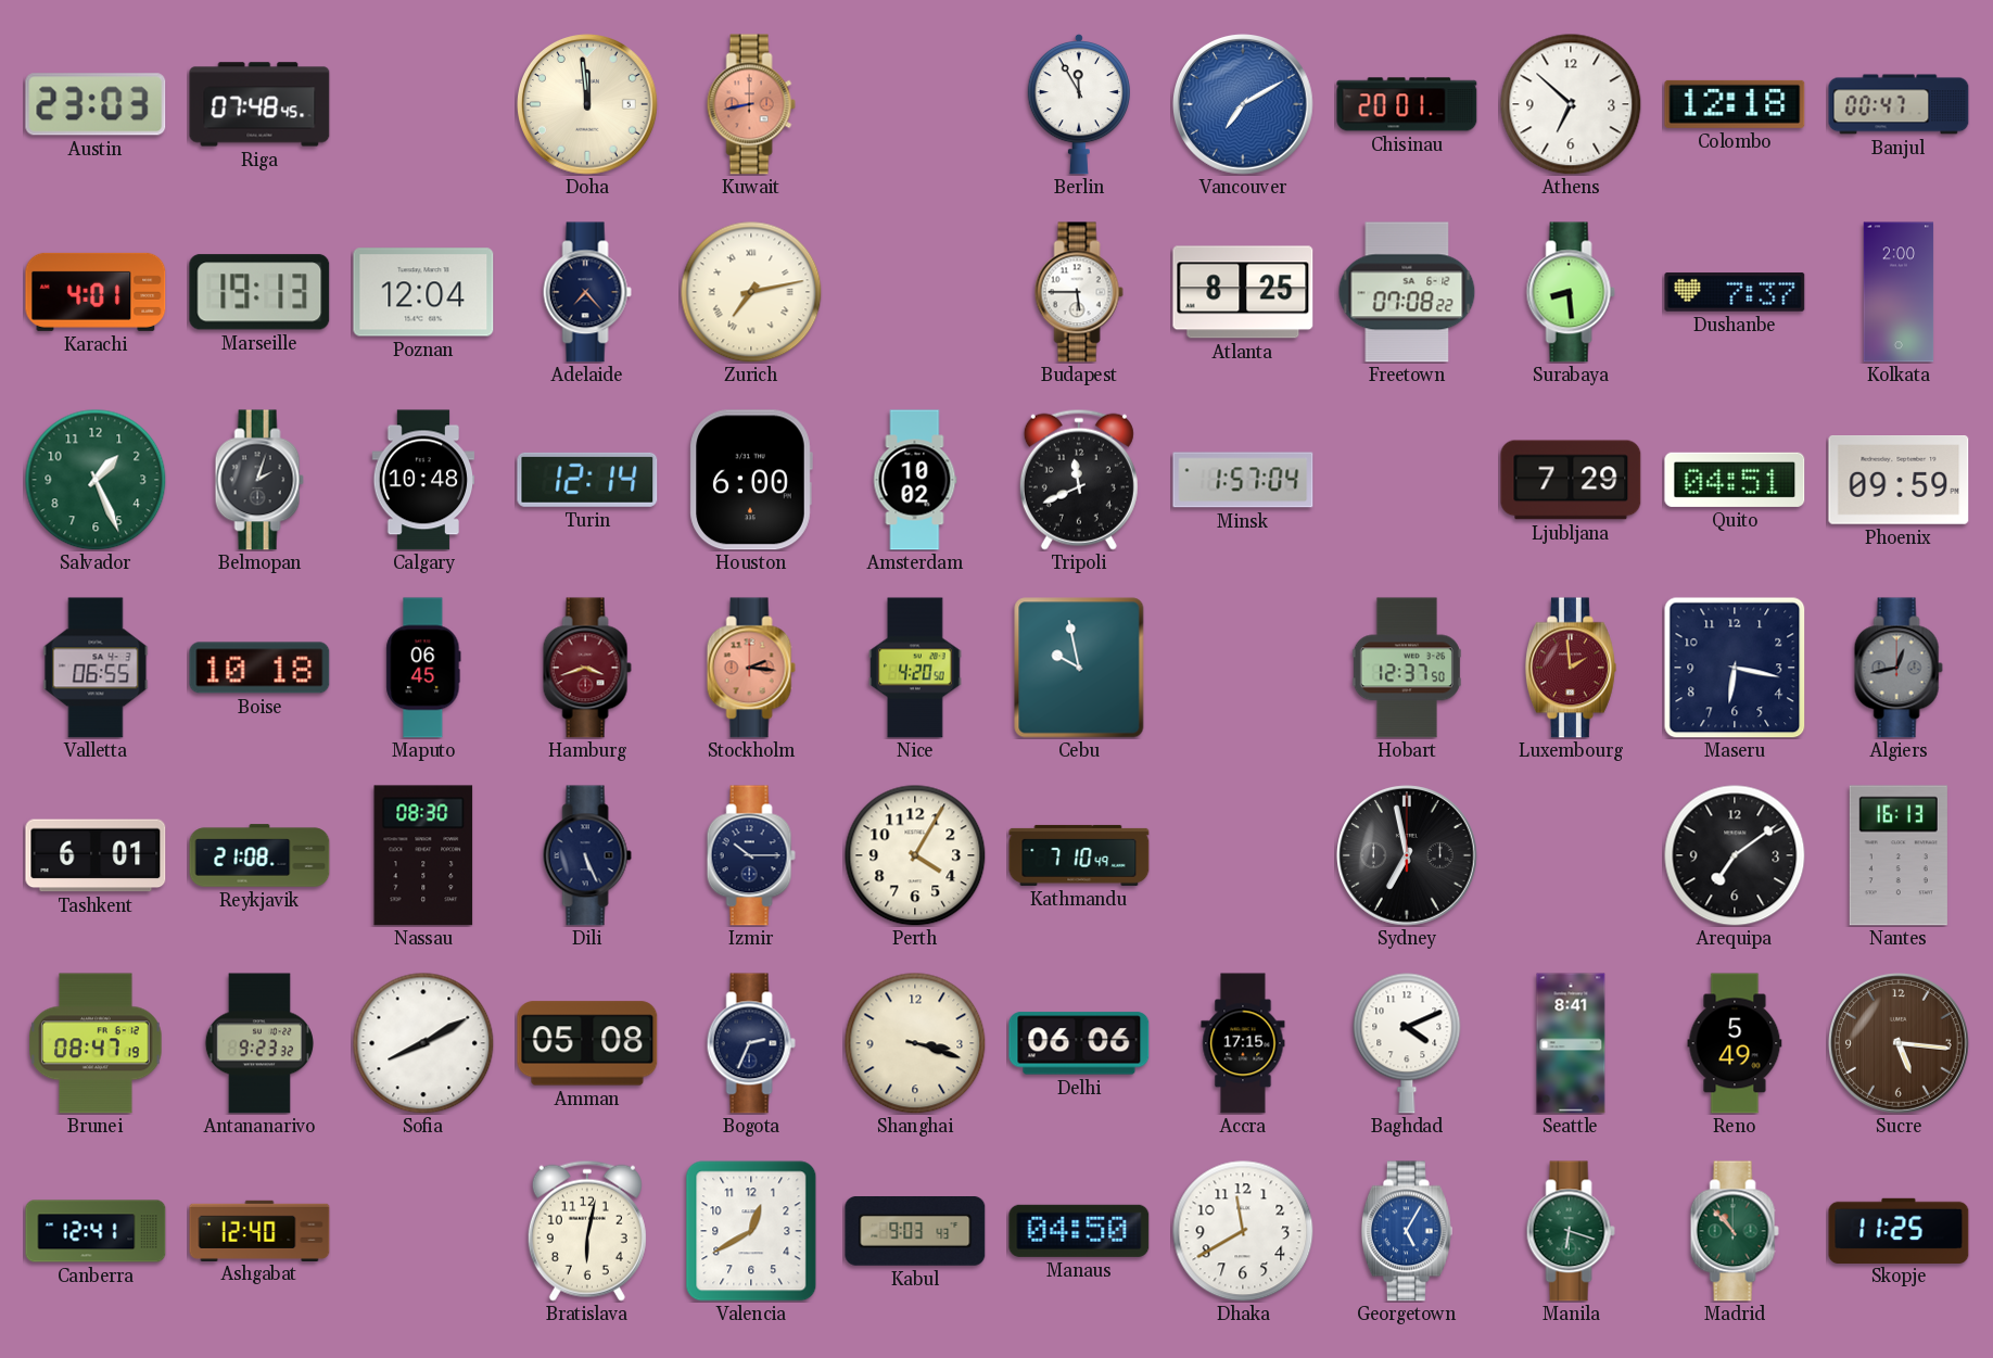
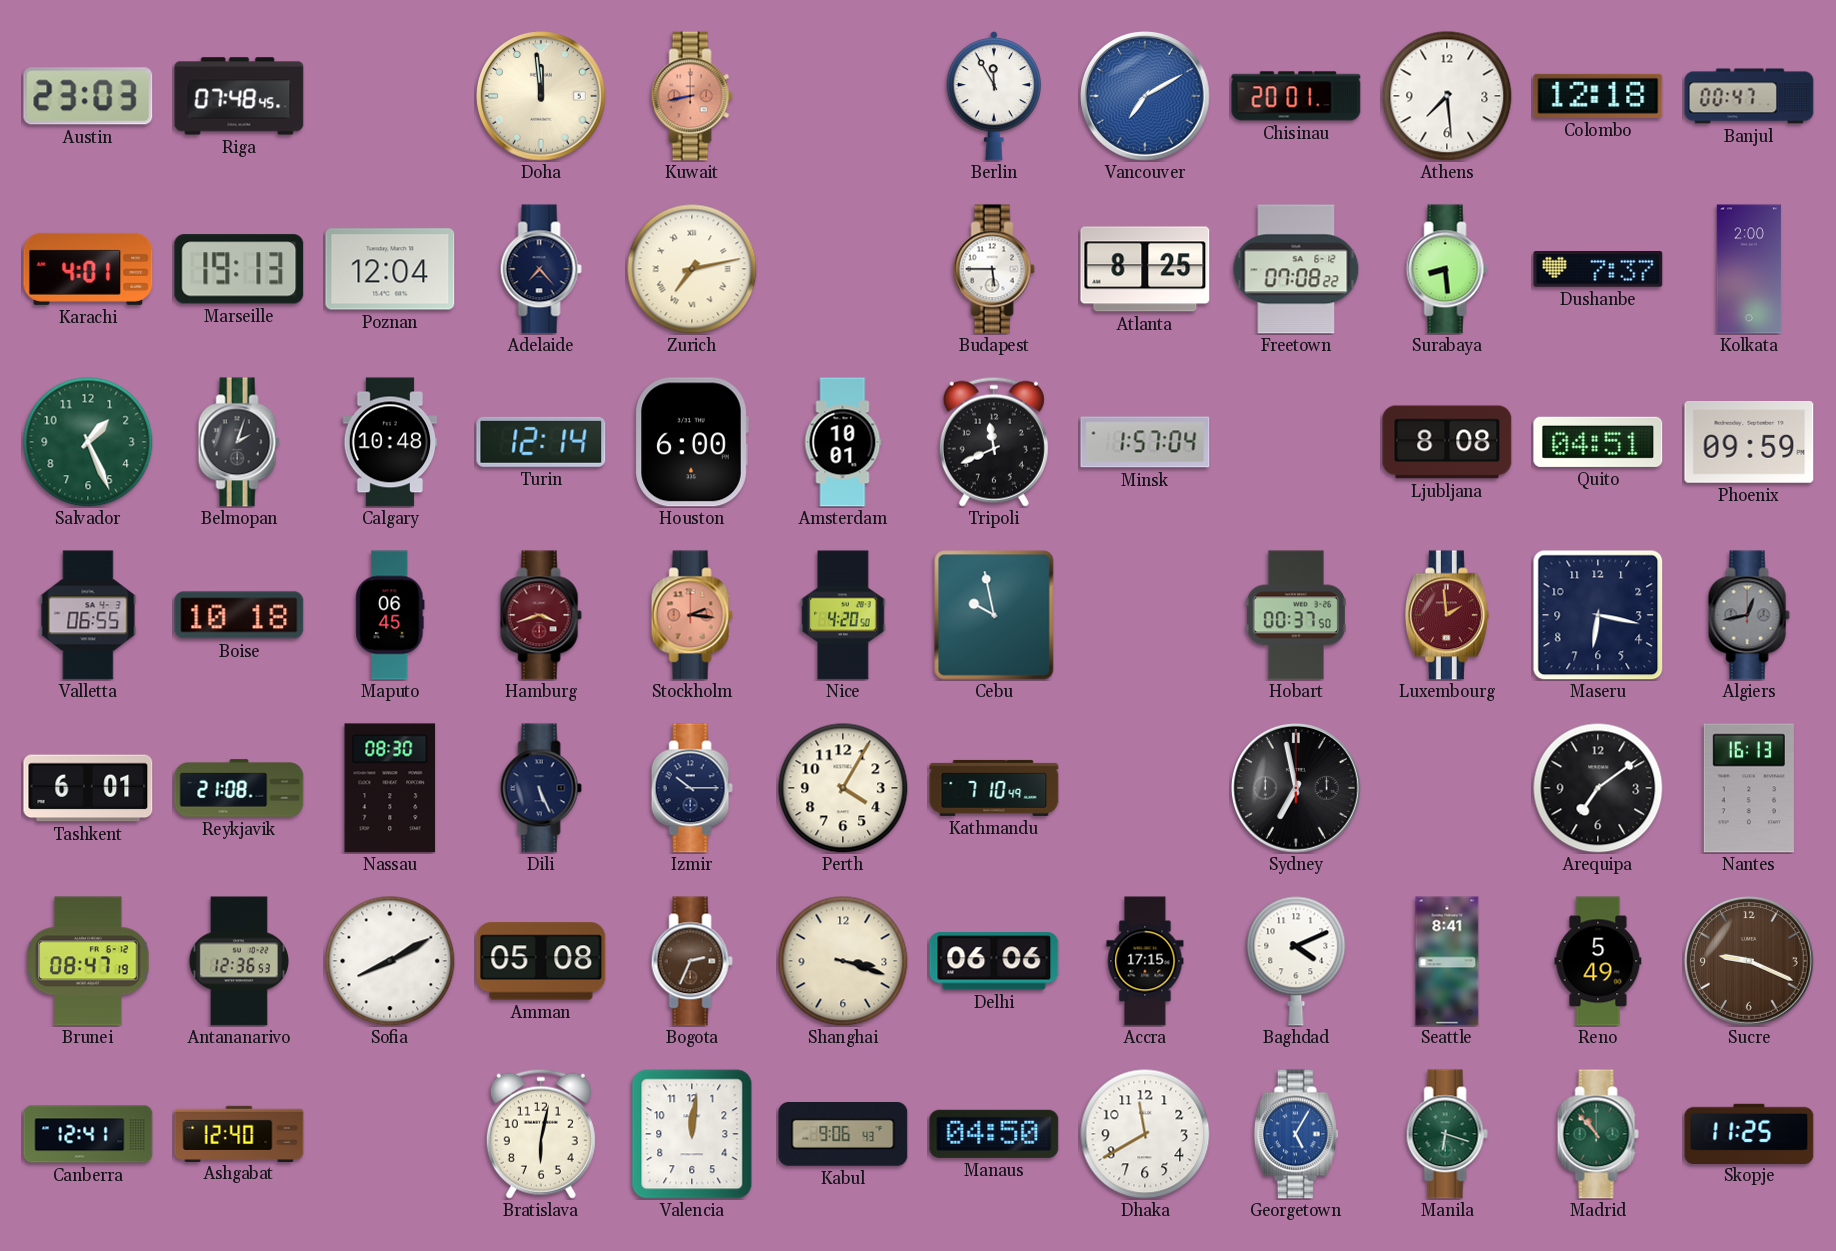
Athens: 6:52 -> 7:29
Amsterdam: 10:02 -> 10:01
Ljubljana: 7:29 -> 8:08
Hobart: 12:37 -> 00:37
Antananarivo: 9:23 -> 12:36
Bogota dial: navy -> brown
Sucre: 5:16 -> 9:19
Valencia: 12:40 -> 12:01
Kabul: 9:03 -> 9:06
